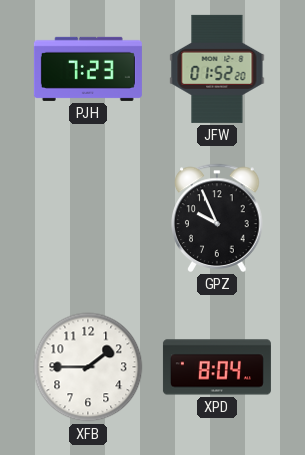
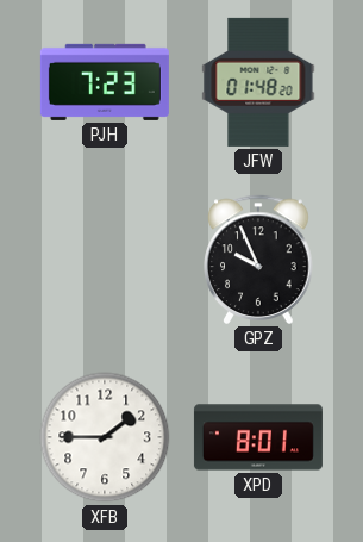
JFW: 01:52 -> 01:48
XPD: 8:04 -> 8:01
